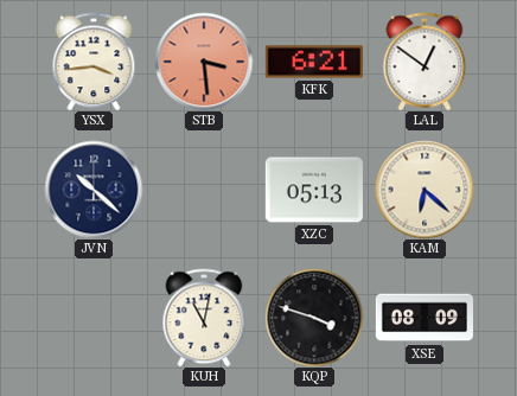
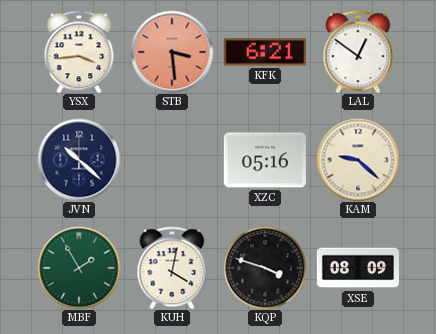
XZC: 05:13 -> 05:16
KAM: 6:22 -> 9:22
MBF: none -> 1:55
KUH: 11:02 -> 4:02
